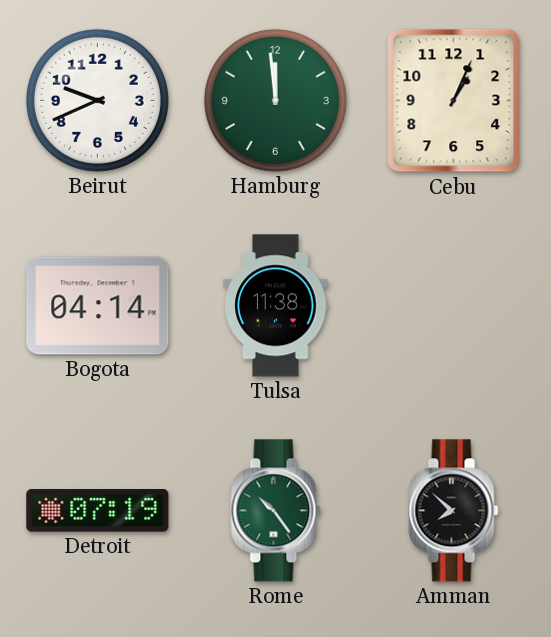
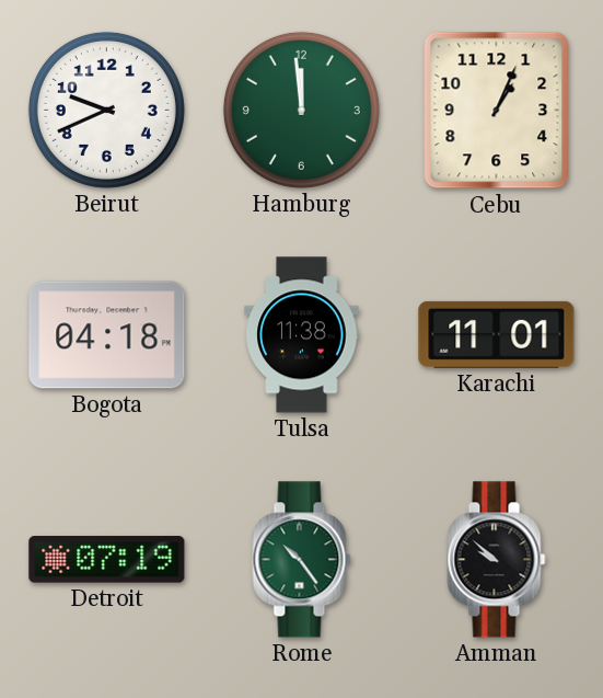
Bogota: 04:14 -> 04:18
Karachi: none -> 11:01
Amman: 7:52 -> 9:52
